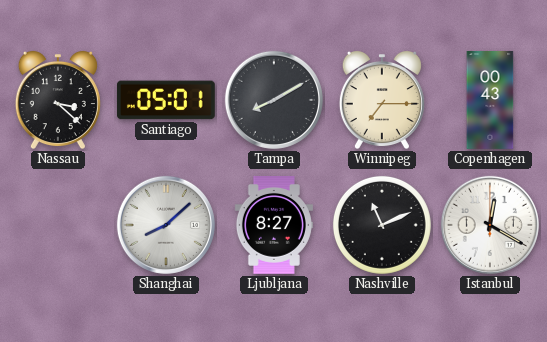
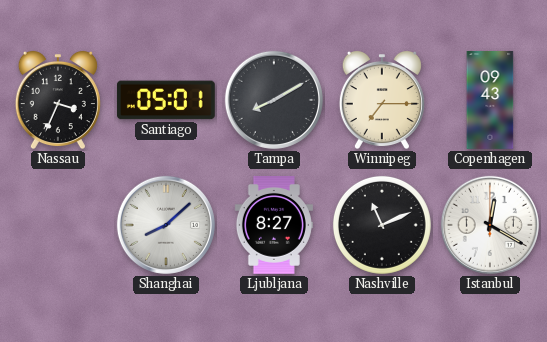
Nassau: 3:22 -> 3:34
Copenhagen: 00:43 -> 09:43
